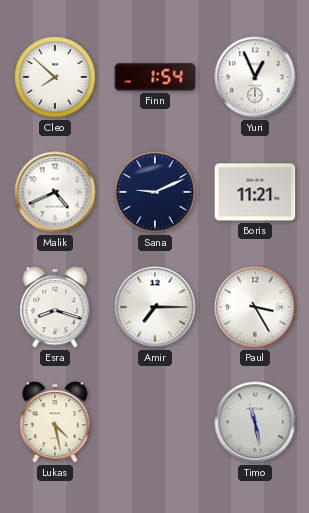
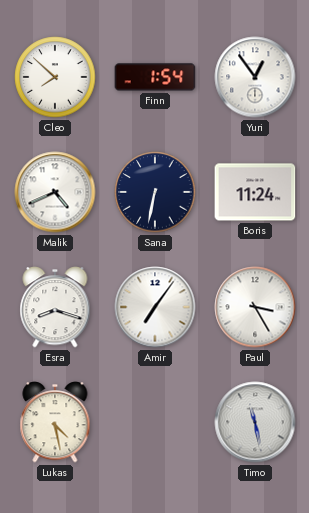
Yuri: 12:56 -> 12:54
Sana: 9:11 -> 6:32
Boris: 11:21 -> 11:24
Amir: 7:15 -> 7:06
